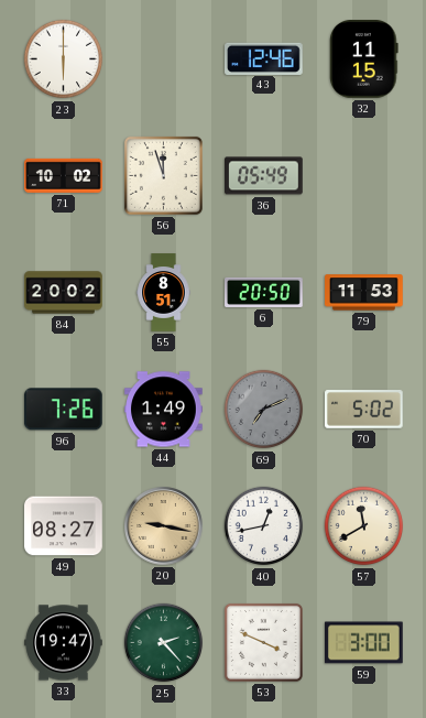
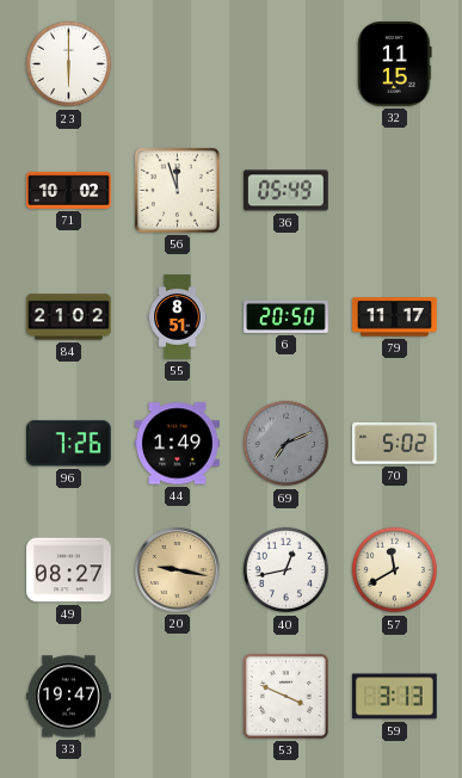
43: 12:46 -> none
84: 20:02 -> 21:02
79: 11:53 -> 11:17
25: 2:23 -> none
59: 3:00 -> 3:13
